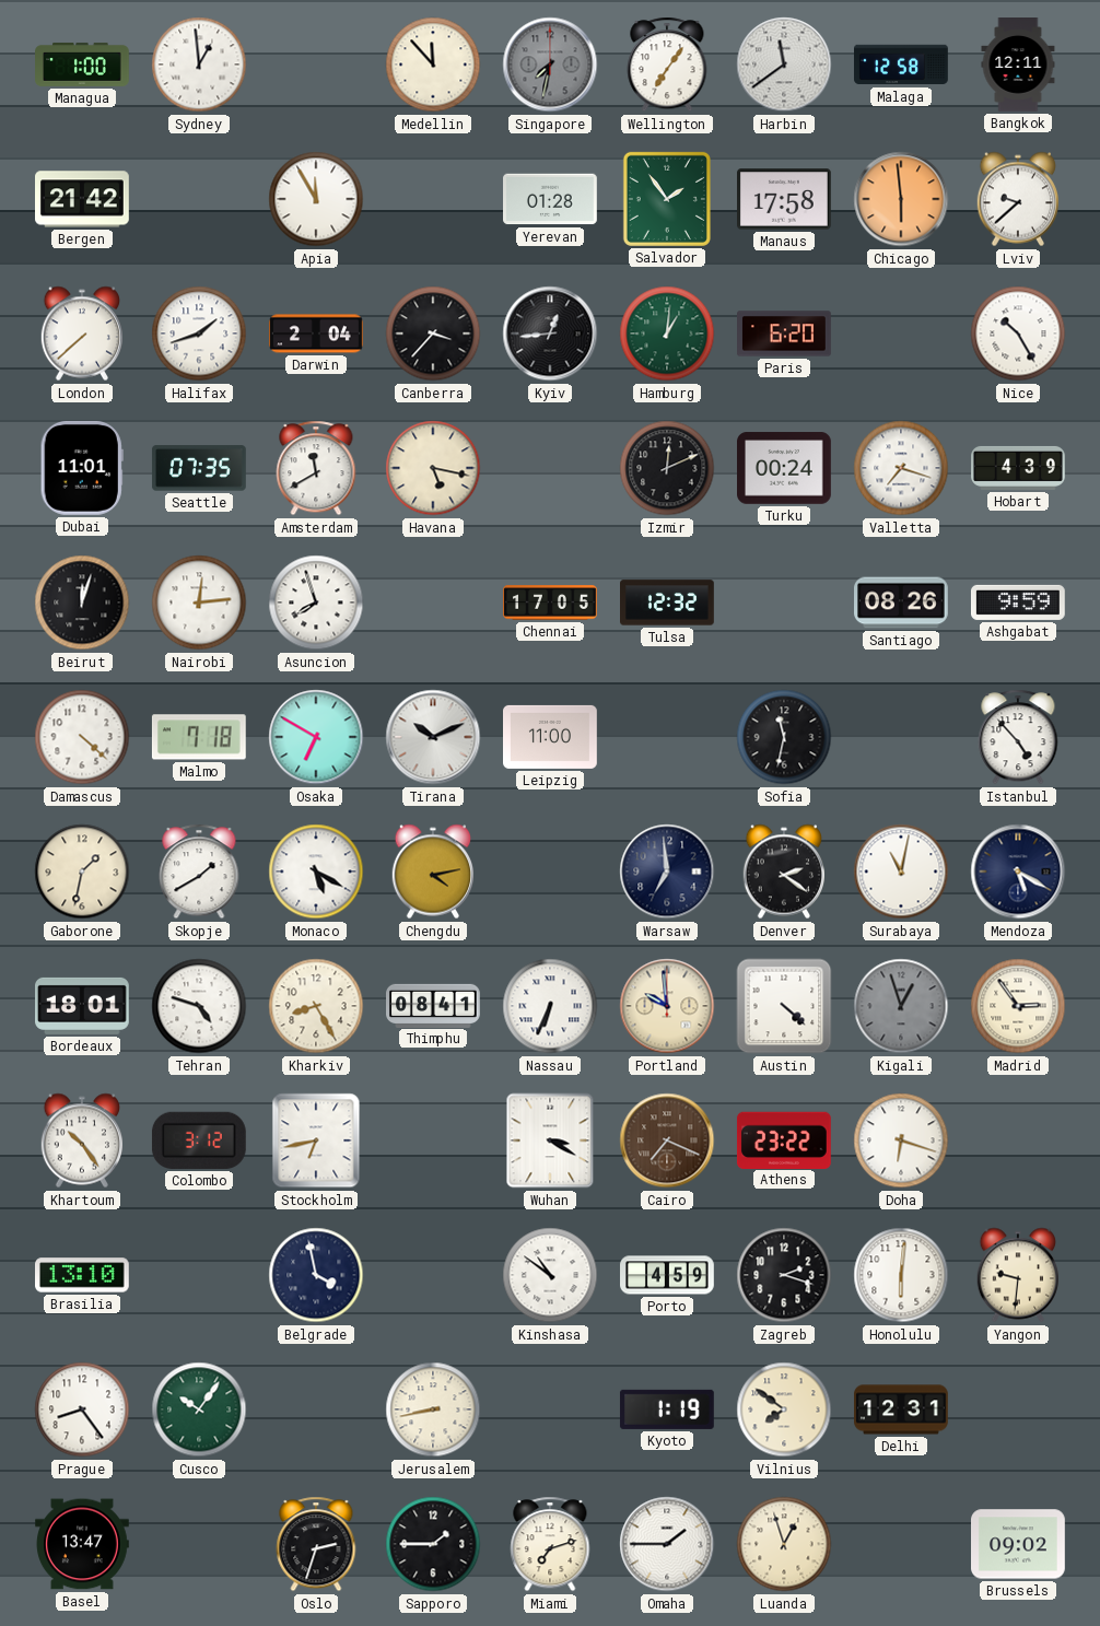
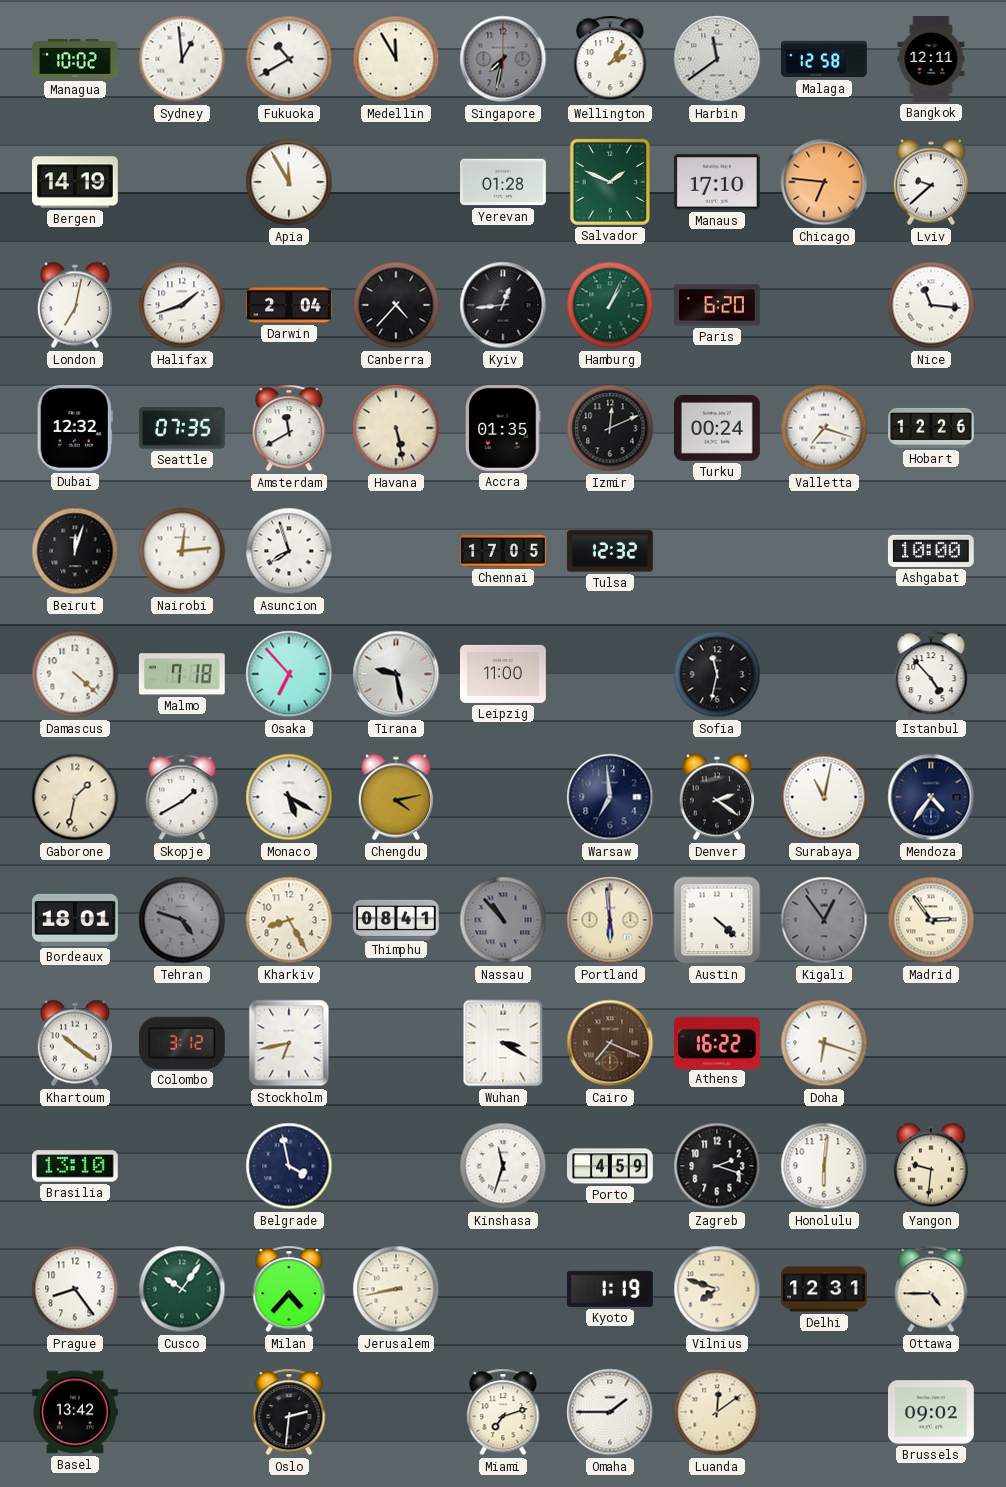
Managua: 1:00 -> 10:02
Fukuoka: none -> 10:40
Medellin: 11:53 -> 11:55
Wellington: 7:06 -> 2:06
Bergen: 21:42 -> 14:19
Salvador: 1:54 -> 1:49
Manaus: 17:58 -> 17:10
Chicago: 5:59 -> 6:46
London: 7:38 -> 7:02
Canberra: 3:37 -> 4:37
Hamburg: 1:01 -> 1:04
Nice: 10:25 -> 11:16
Dubai: 11:01 -> 12:32
Havana: 5:17 -> 5:28
Accra: none -> 01:35
Hobart: 4:39 -> 12:26
Santiago: 08:26 -> none
Ashgabat: 9:59 -> 10:00
Osaka: 6:50 -> 6:53
Tirana: 10:11 -> 9:28
Mendoza: 5:20 -> 4:36
Tehran dial: white -> grey
Nassau: 6:34 -> 10:53
Nassau dial: white -> grey
Portland: 9:59 -> 5:59
Kigali: 12:57 -> 12:54
Khartoum: 10:24 -> 10:21
Athens: 23:22 -> 16:22
Kinshasa: 10:51 -> 11:33
Milan: none -> 4:37
Vilnius: 7:51 -> 7:48
Ottawa: none -> 4:45
Basel: 13:47 -> 13:42
Oslo: 2:33 -> 2:31
Sapporo: 1:45 -> none
Luanda: 12:57 -> 12:09
